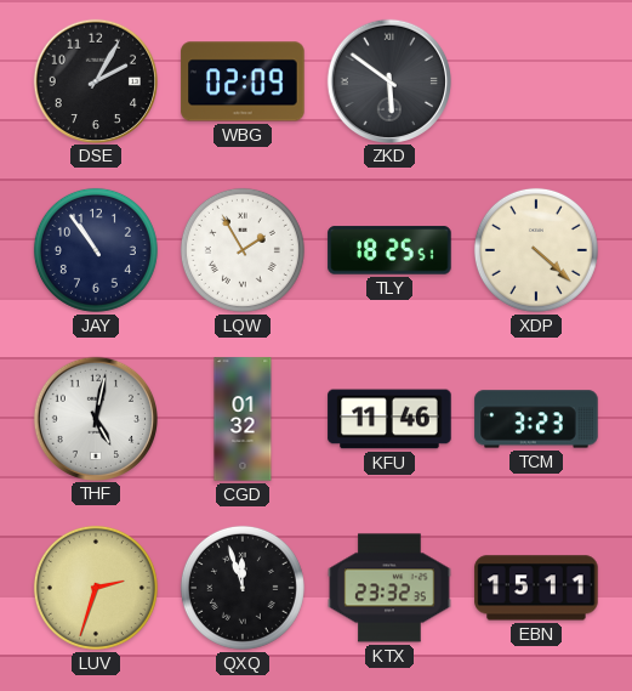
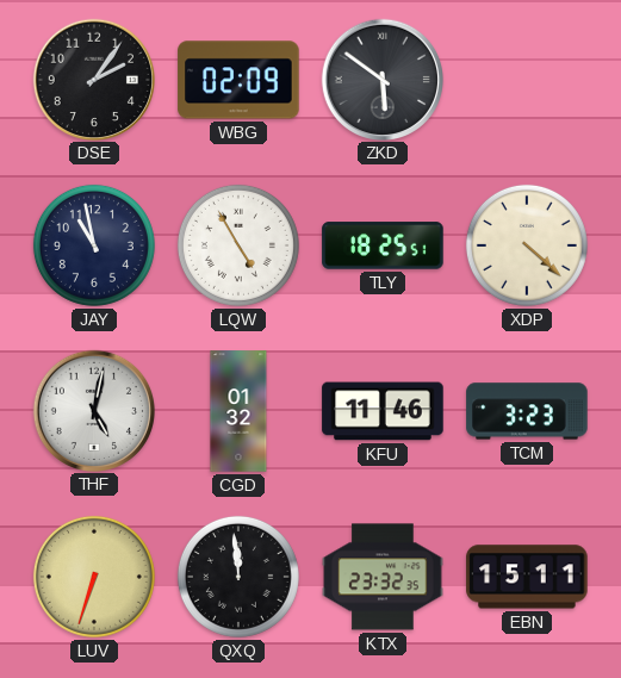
DSE: 2:05 -> 2:06
JAY: 10:54 -> 10:58
LQW: 1:55 -> 4:55
LUV: 2:33 -> 6:33
QXQ: 11:57 -> 11:59
